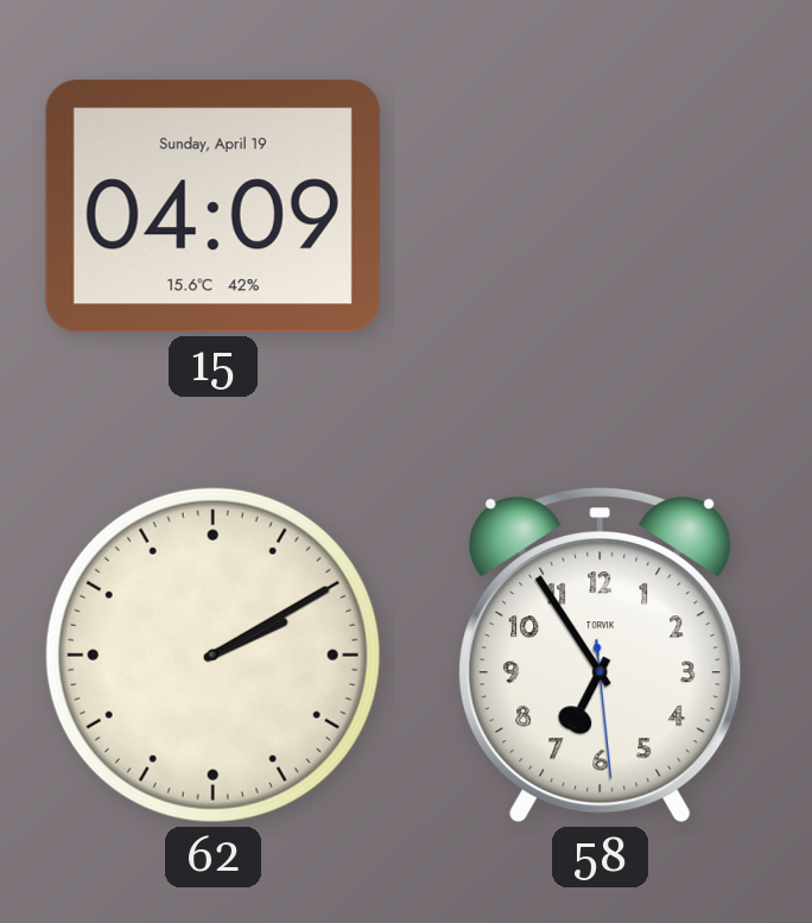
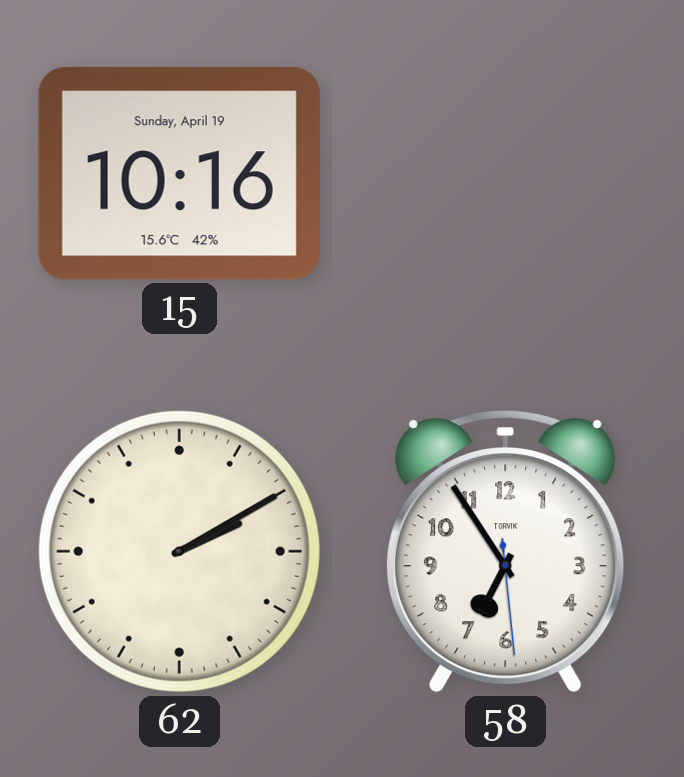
15: 04:09 -> 10:16
